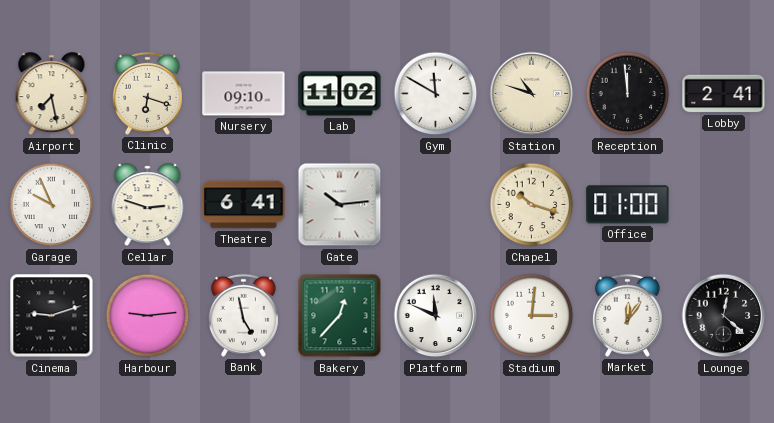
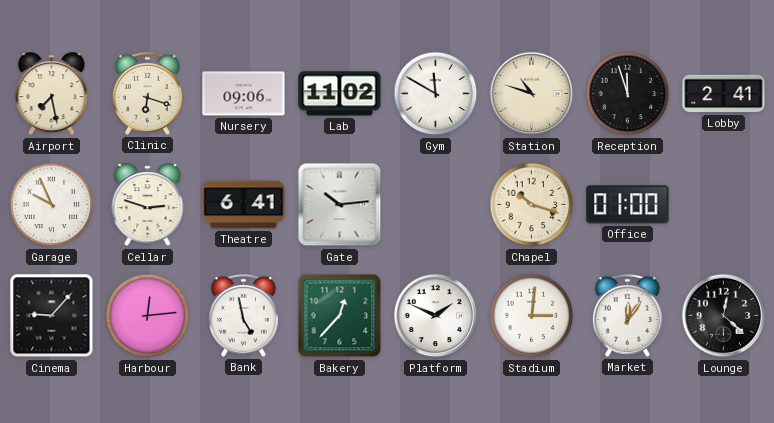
Nursery: 09:10 -> 09:06
Reception: 11:59 -> 11:57
Cinema: 9:12 -> 9:07
Harbour: 9:14 -> 12:14
Platform: 11:49 -> 1:49
